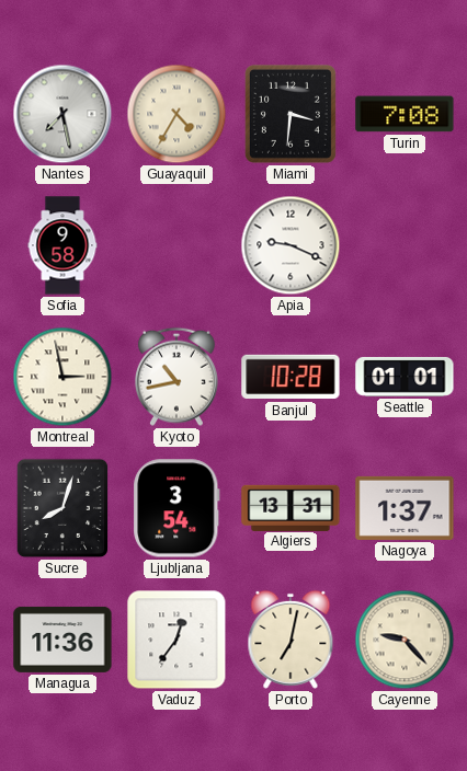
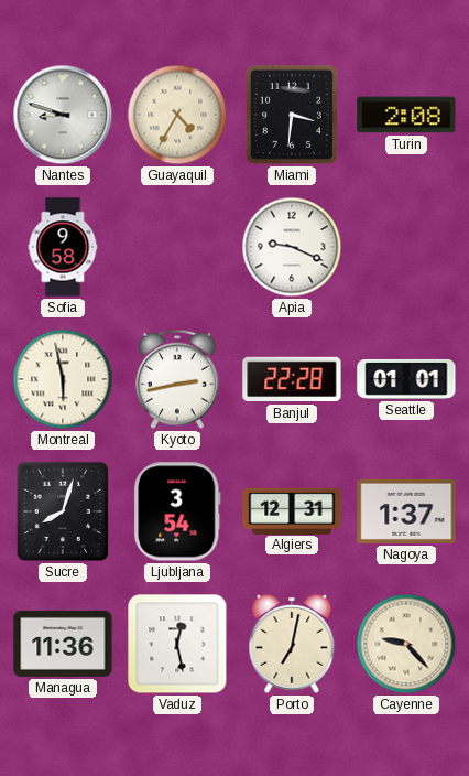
Nantes: 7:28 -> 8:48
Turin: 7:08 -> 2:08
Montreal: 2:58 -> 5:58
Kyoto: 10:43 -> 2:43
Banjul: 10:28 -> 22:28
Algiers: 13:31 -> 12:31
Vaduz: 12:36 -> 12:28
